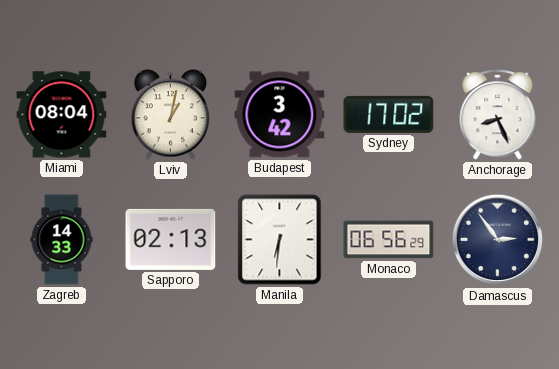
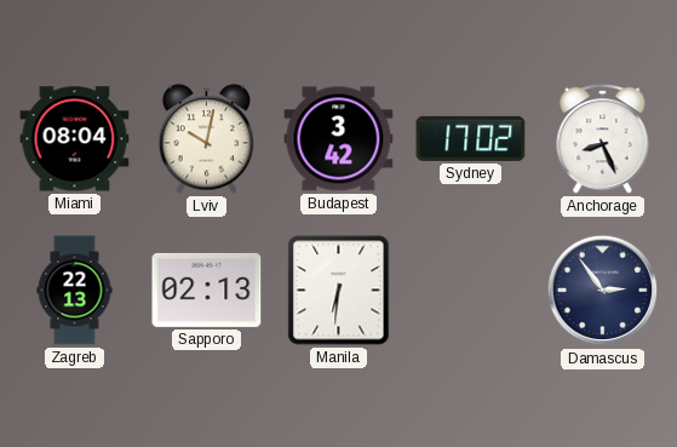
Lviv: 1:02 -> 10:02
Zagreb: 14:33 -> 22:13
Monaco: 06:56 -> none
